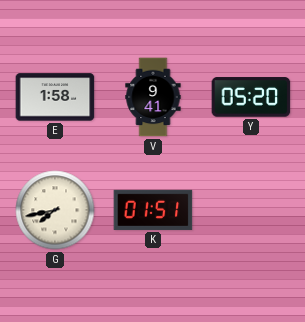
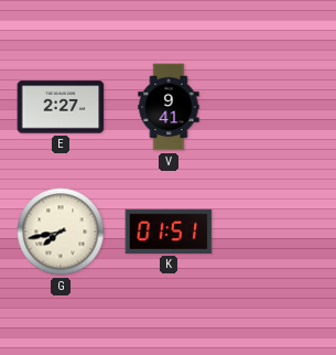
E: 1:58 -> 2:27
Y: 05:20 -> none
